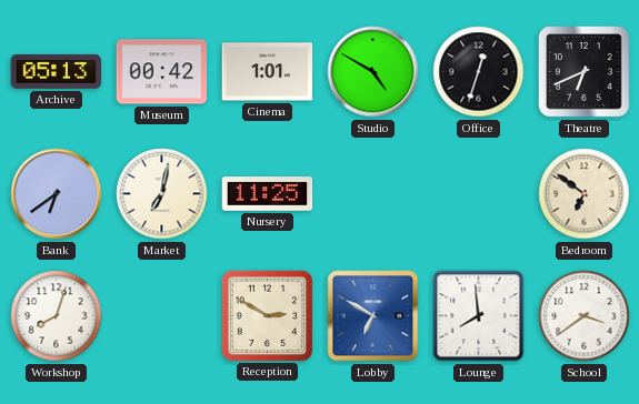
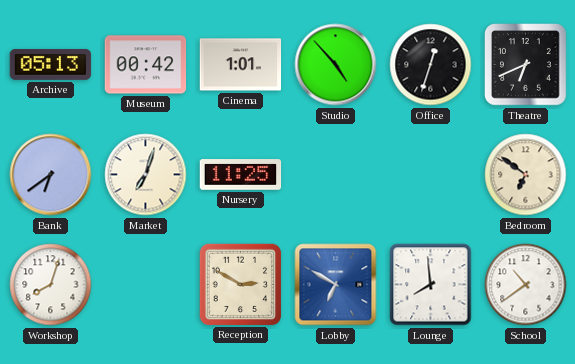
Studio: 4:50 -> 4:53
Market: 7:02 -> 7:03
School: 3:39 -> 10:39
